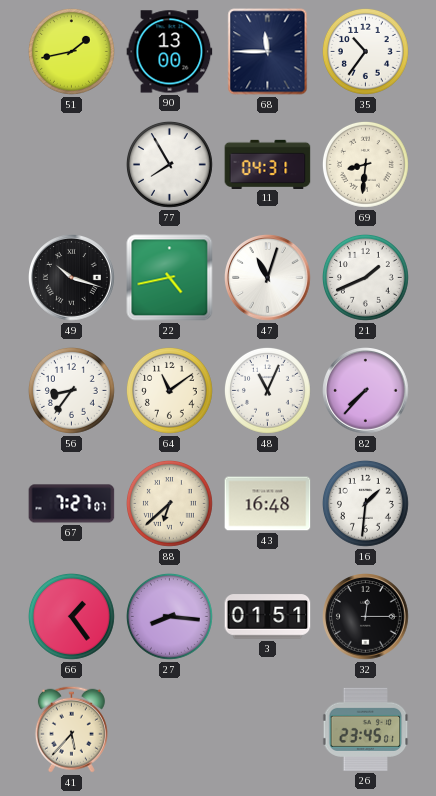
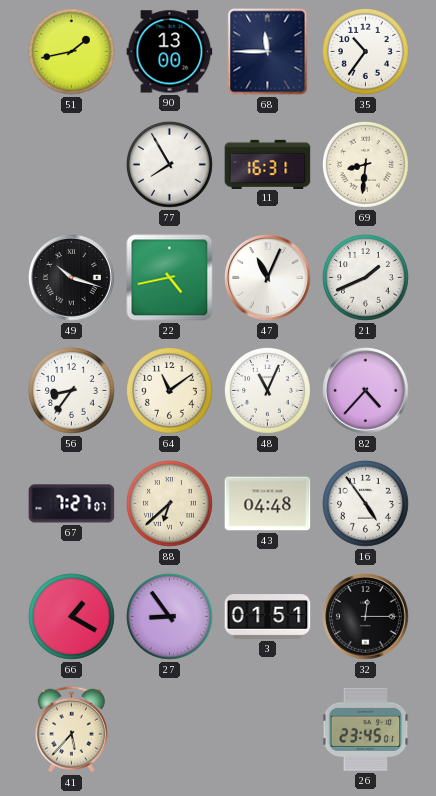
11: 04:31 -> 16:31
47: 11:03 -> 11:04
82: 7:37 -> 4:37
43: 16:48 -> 04:48
16: 1:31 -> 4:54
66: 1:24 -> 1:20
27: 8:16 -> 8:54
